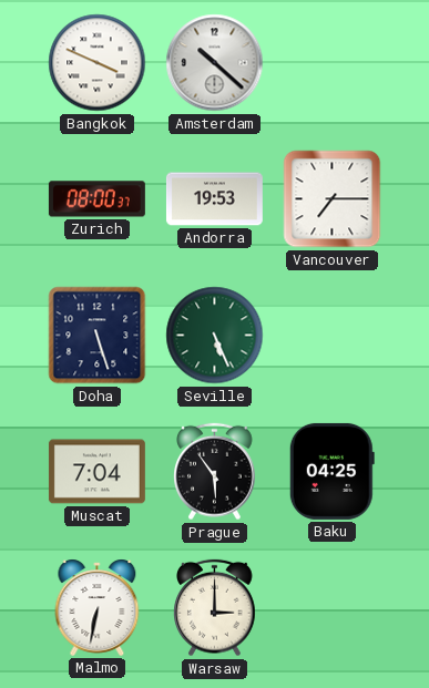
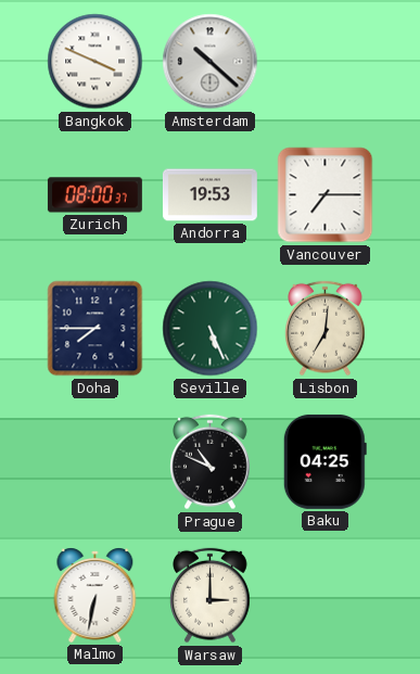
Doha: 5:27 -> 7:45
Lisbon: none -> 7:01
Muscat: 7:04 -> none
Prague: 5:54 -> 10:49
